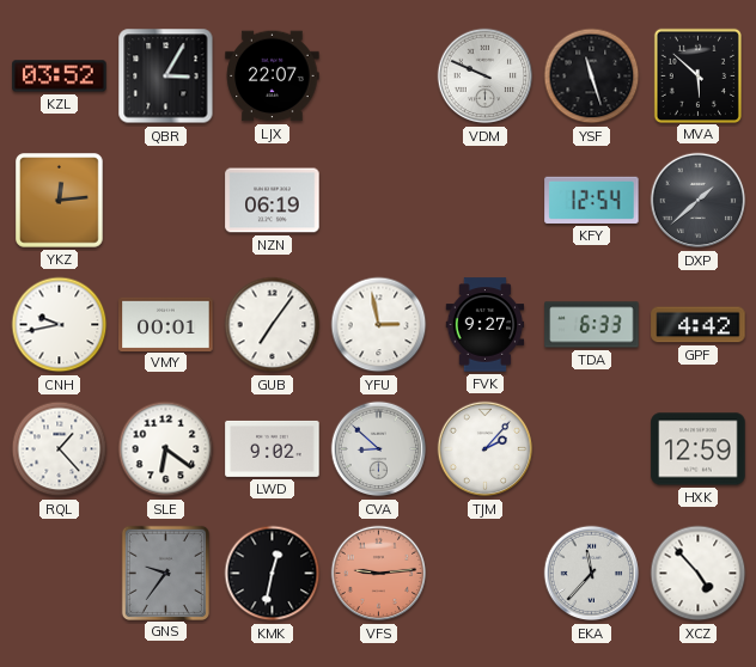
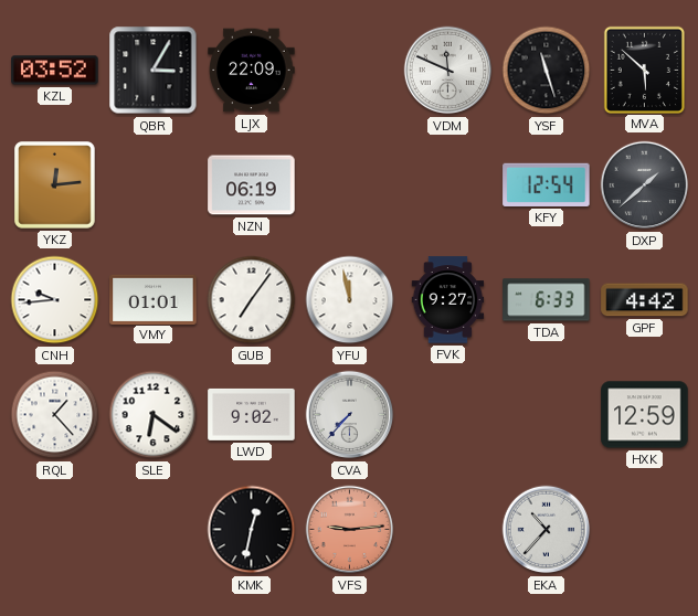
LJX: 22:07 -> 22:09
VDM: 9:49 -> 11:49
CNH: 9:43 -> 9:44
VMY: 00:01 -> 01:01
YFU: 2:58 -> 11:58
CVA: 8:52 -> 7:37
TJM: 2:07 -> none
GNS: 9:36 -> none
EKA: 11:37 -> 10:37
XCZ: 4:53 -> none
